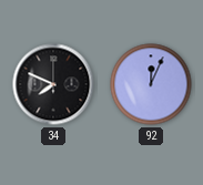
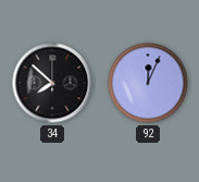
34: 7:49 -> 7:52
